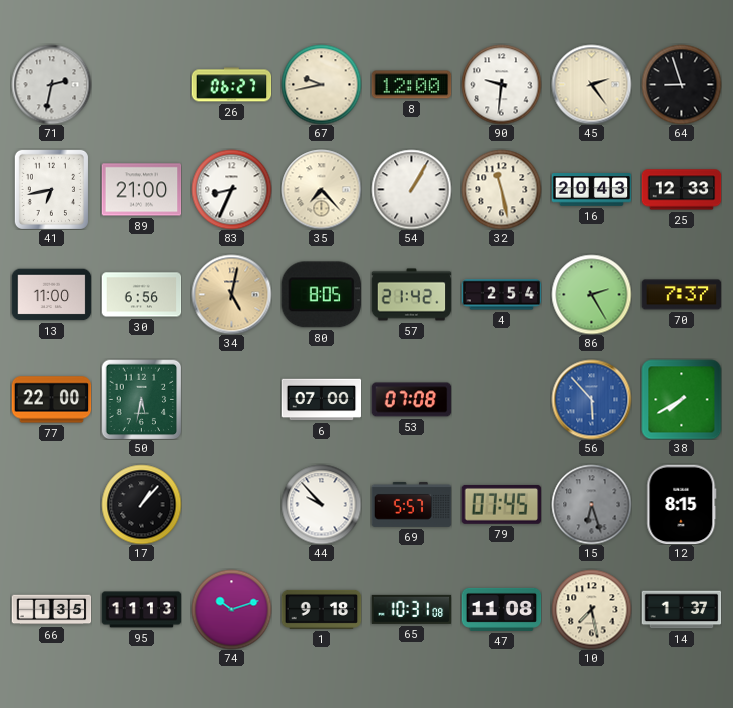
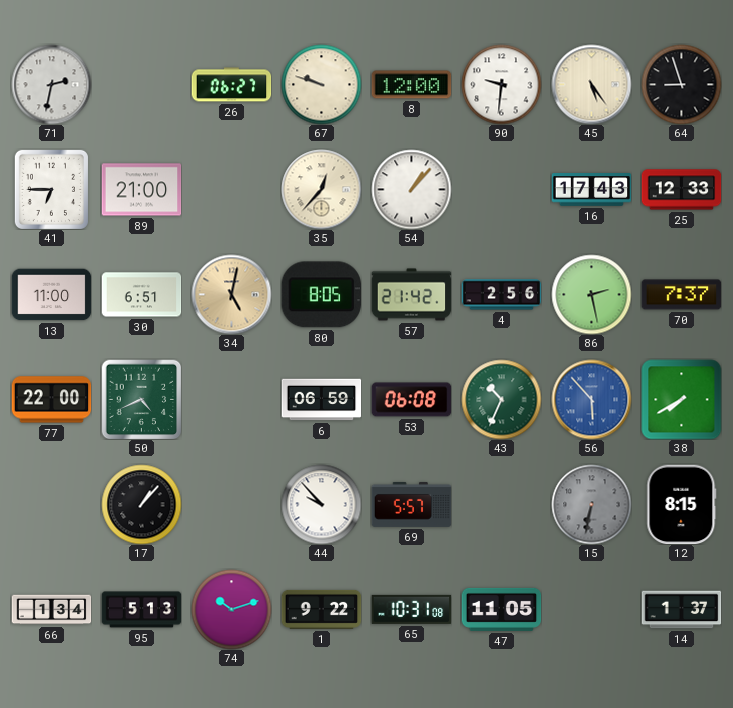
67: 9:43 -> 9:48
45: 2:24 -> 5:24
41: 6:43 -> 6:45
83: 8:34 -> none
35: 7:23 -> 12:37
54: 1:05 -> 1:07
32: 11:28 -> none
16: 20:43 -> 17:43
30: 6:56 -> 6:51
4: 2:54 -> 2:56
86: 2:25 -> 2:28
50: 5:32 -> 4:41
6: 07:00 -> 06:59
53: 07:08 -> 06:08
43: none -> 10:34
79: 07:45 -> none
15: 6:27 -> 6:32
66: 1:35 -> 1:34
95: 11:13 -> 5:13
1: 9:18 -> 9:22
47: 11:08 -> 11:05
10: 7:28 -> none
